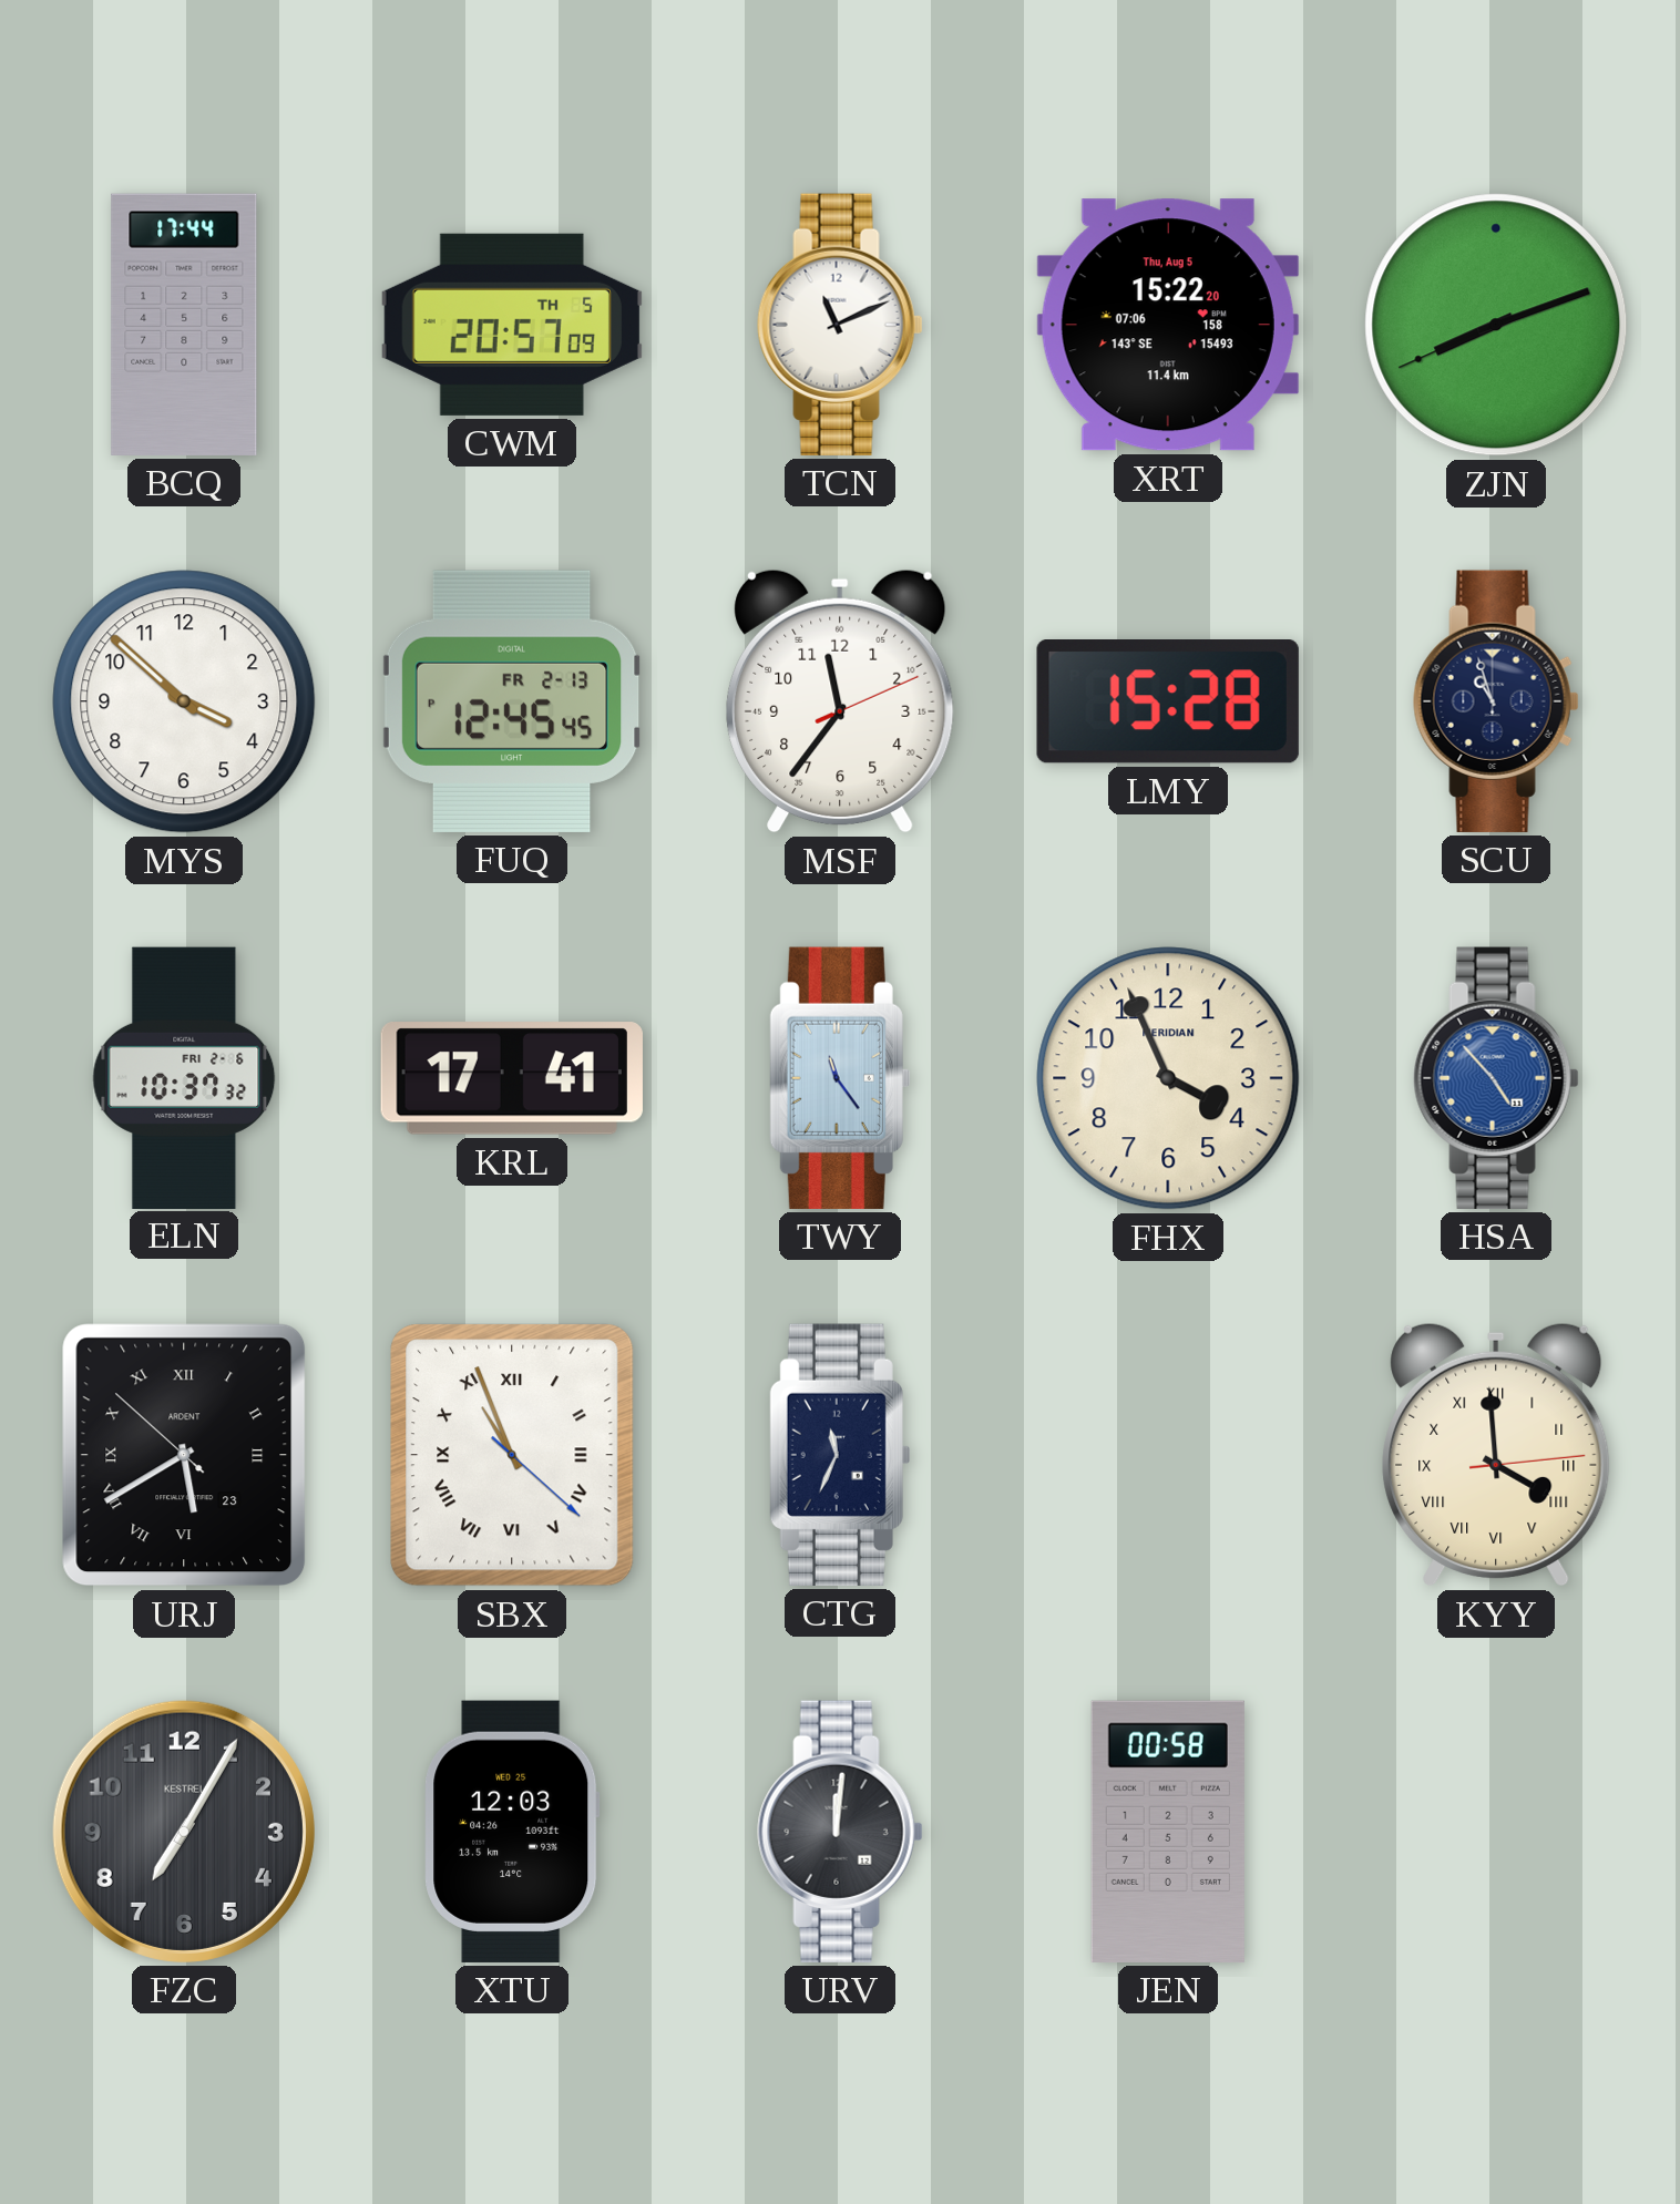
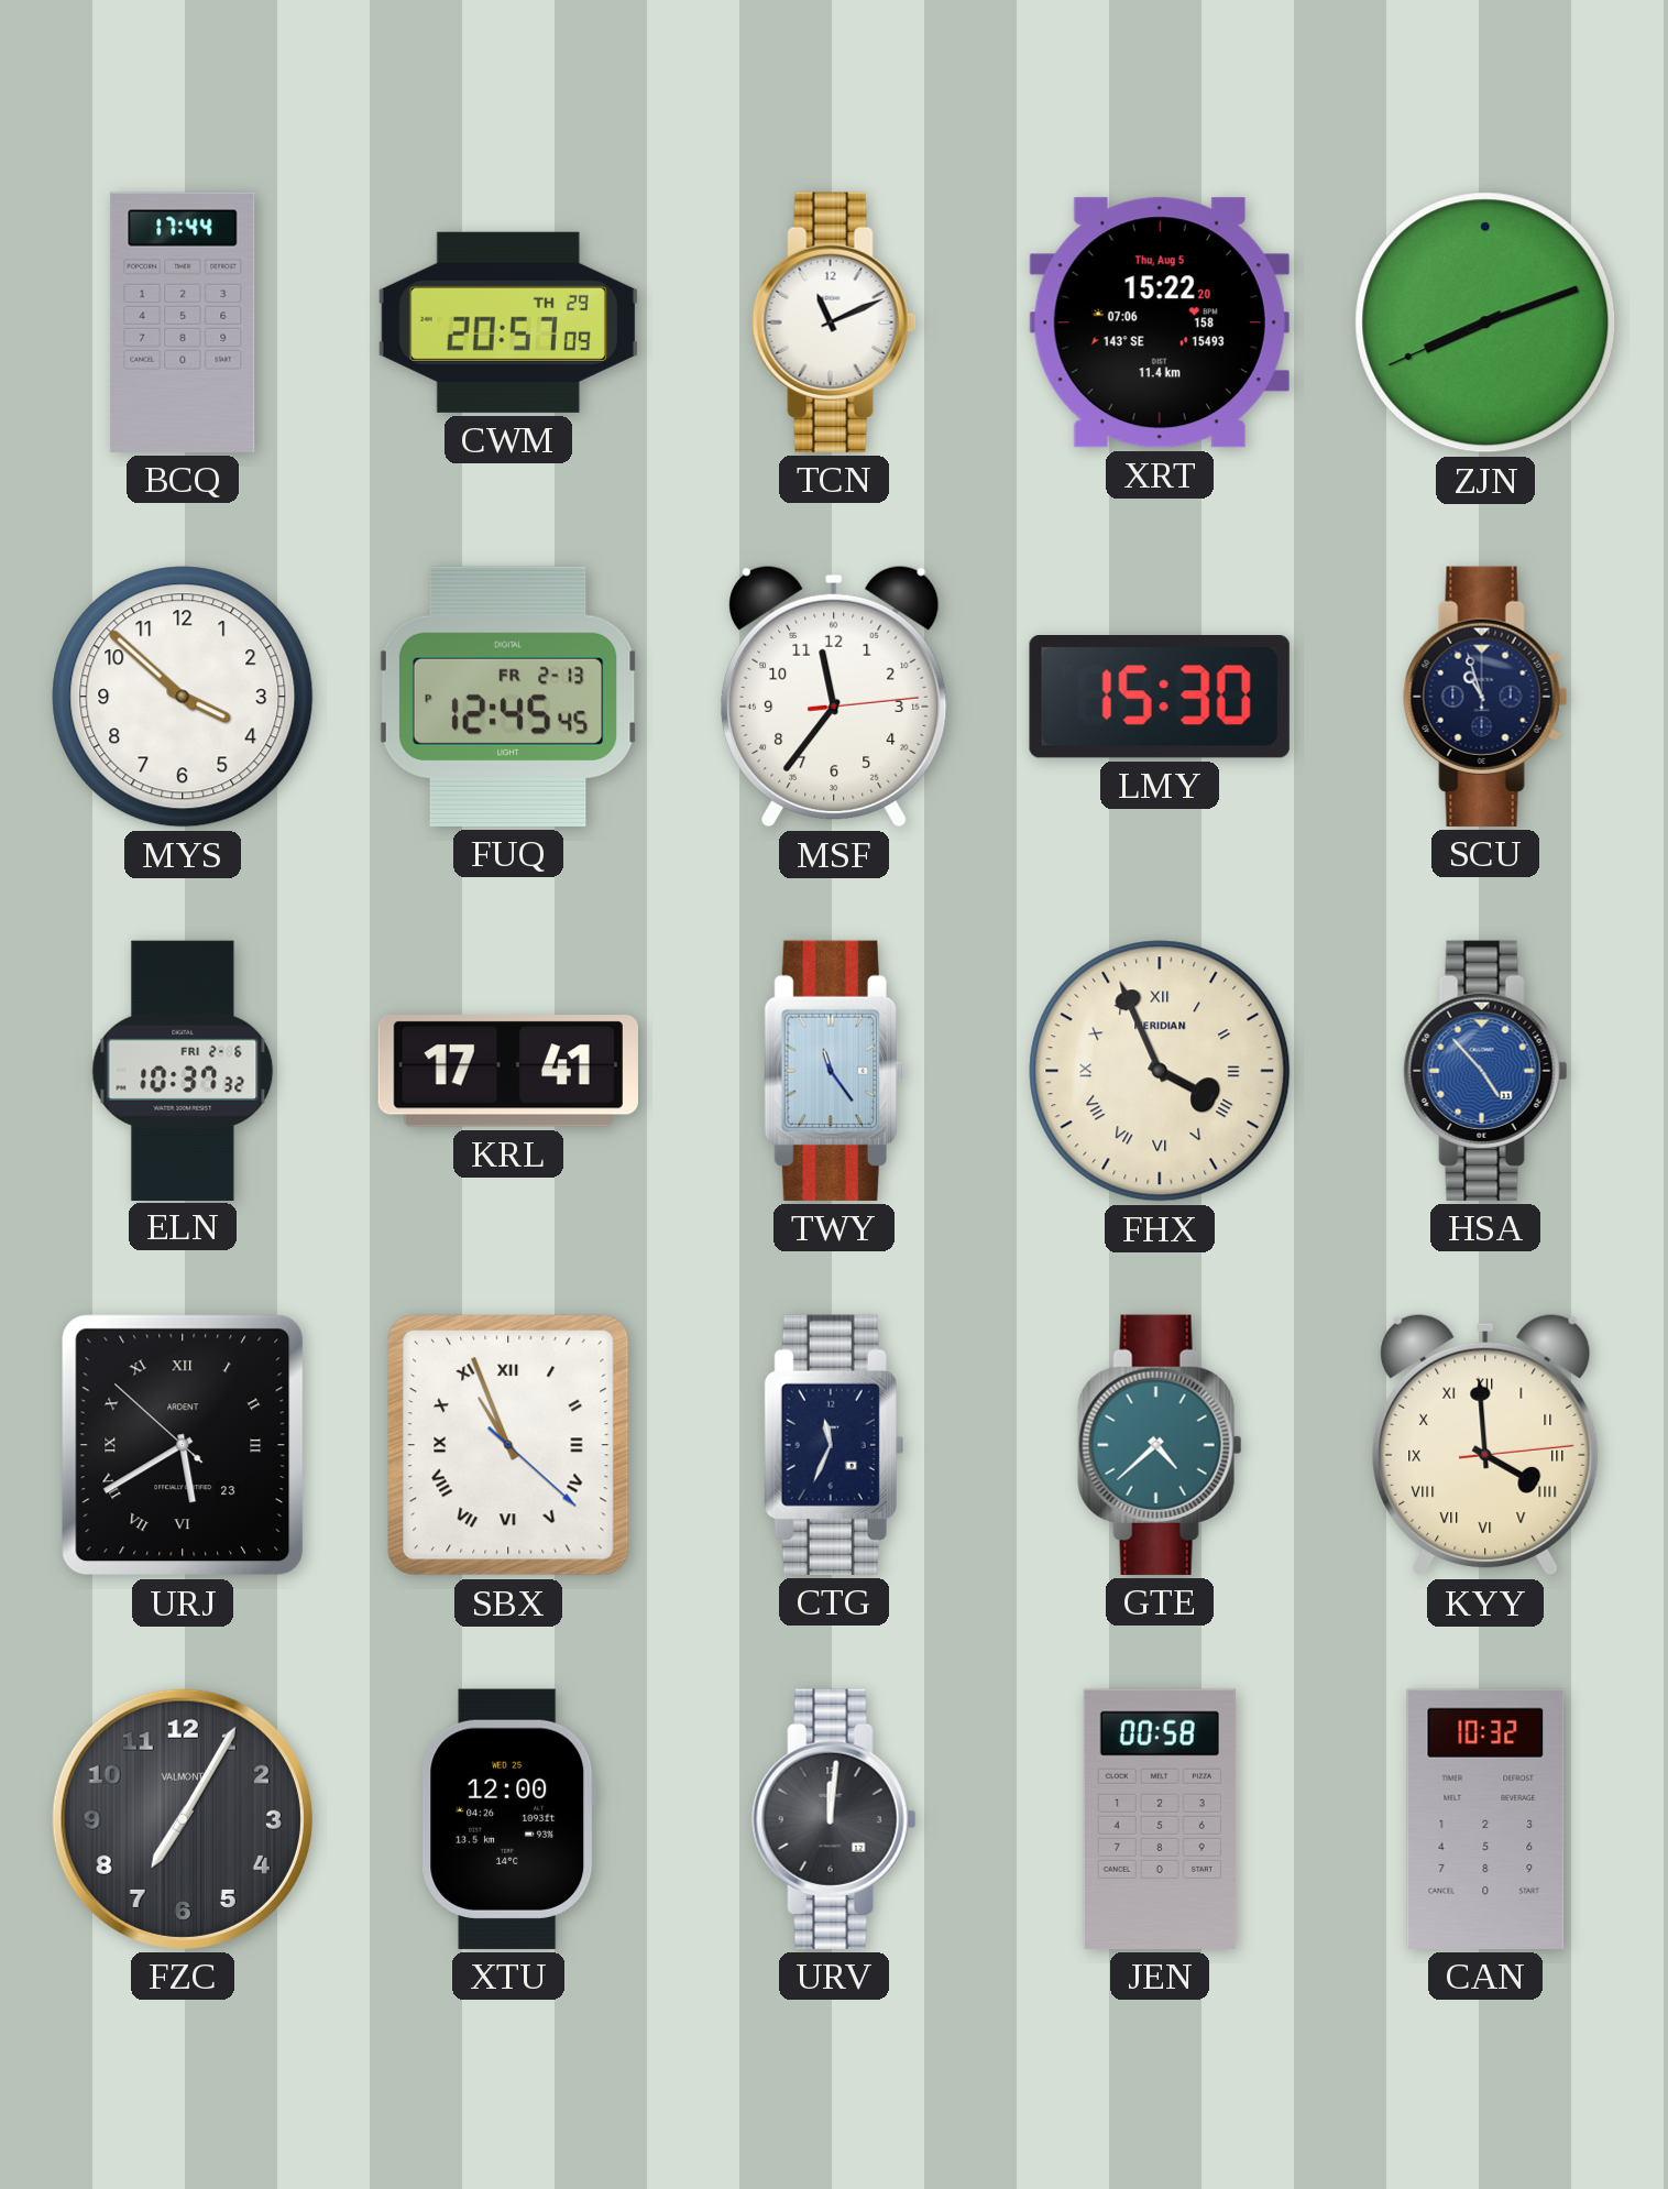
CWM date: TH 5 -> TH 29
MSF: 11:36:11 -> 11:36:14
LMY: 15:28 -> 15:30
FHX numerals: Arabic -> Roman
GTE: none -> 4:38
FZC brand: KESTREL -> VALMONT
XTU: 12:03 -> 12:00
CAN: none -> 10:32
